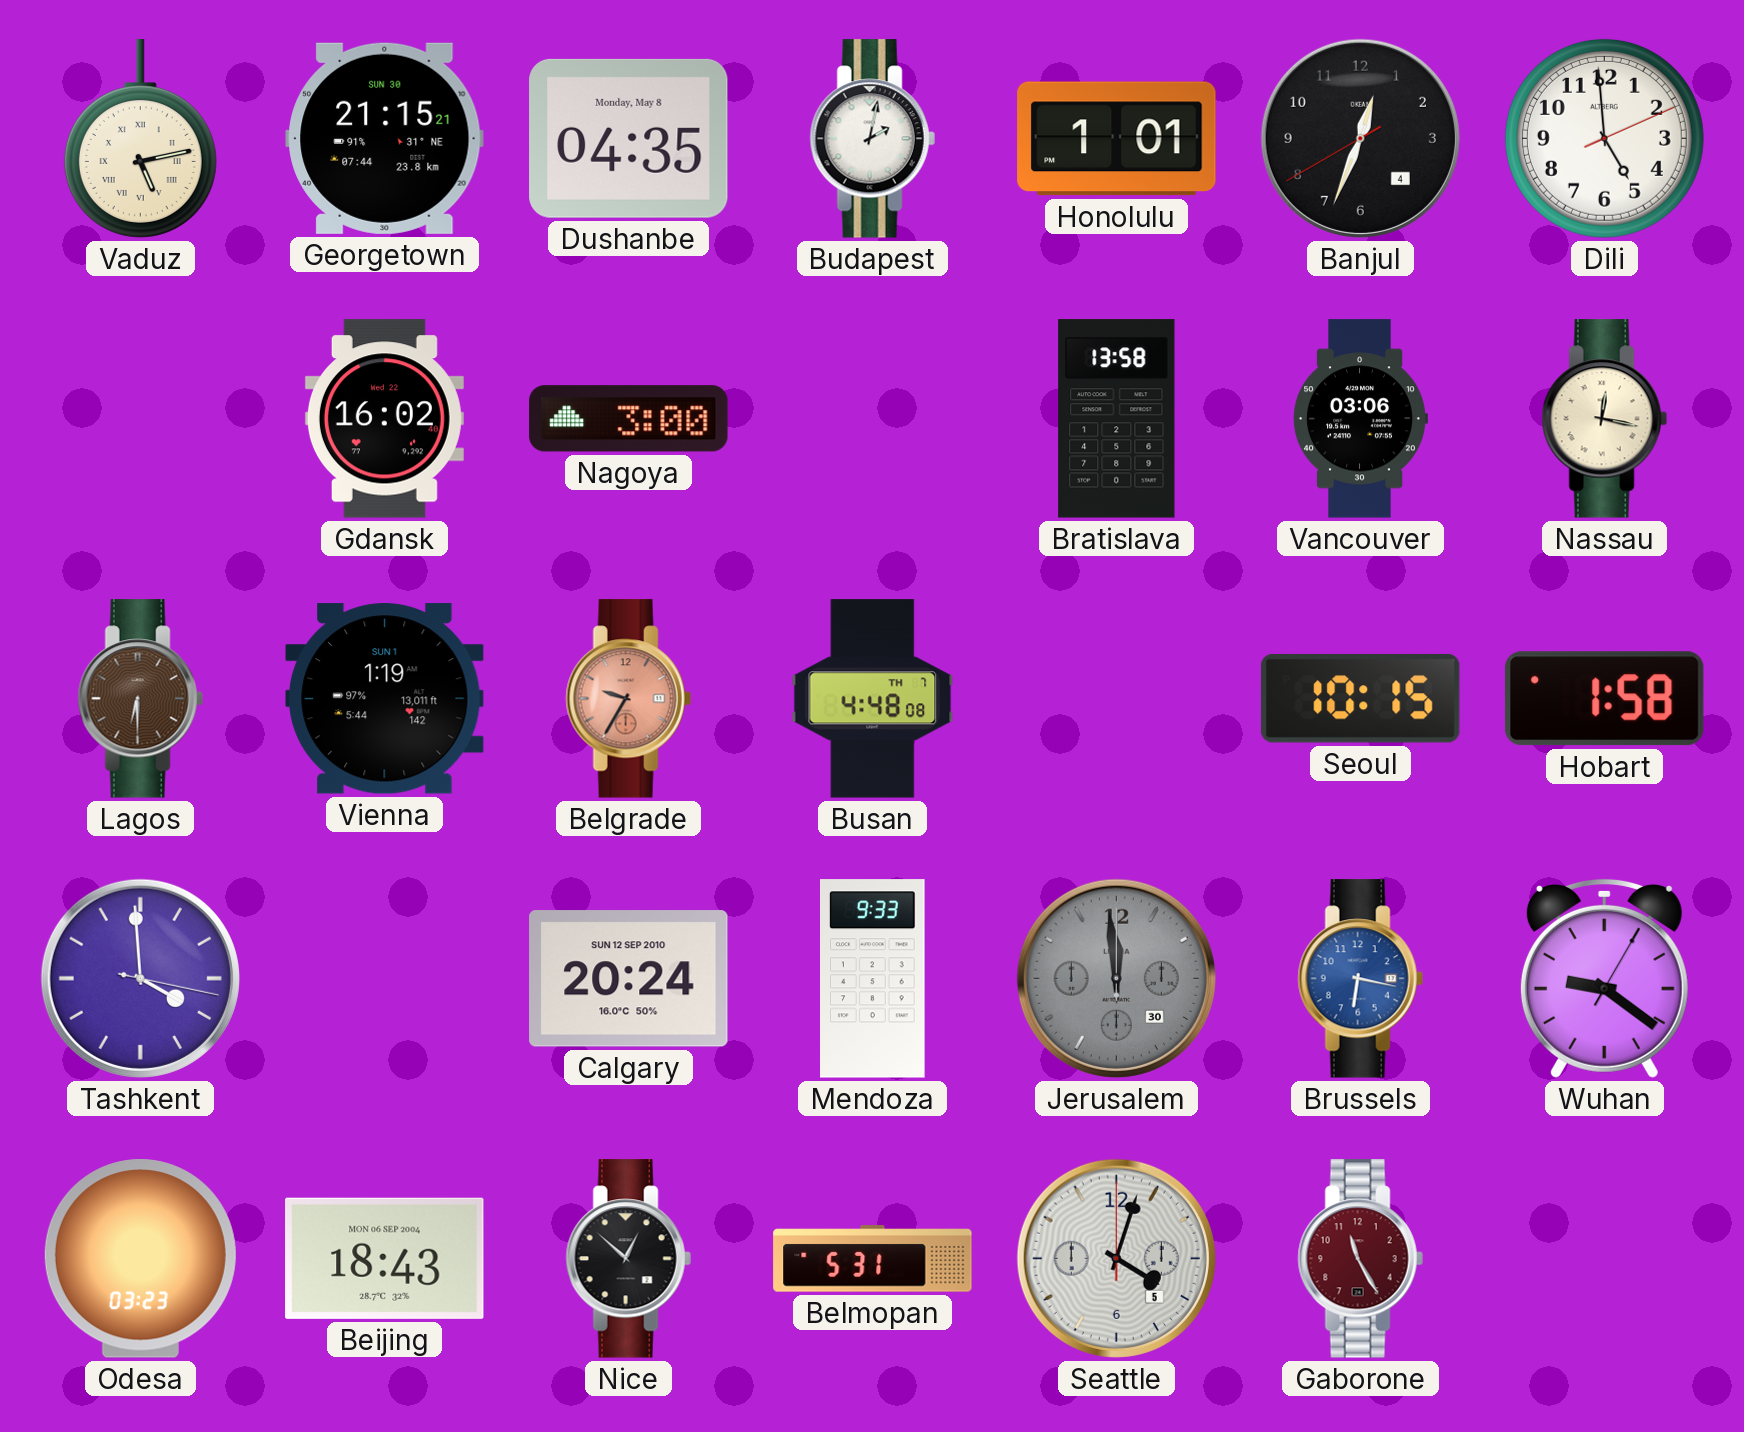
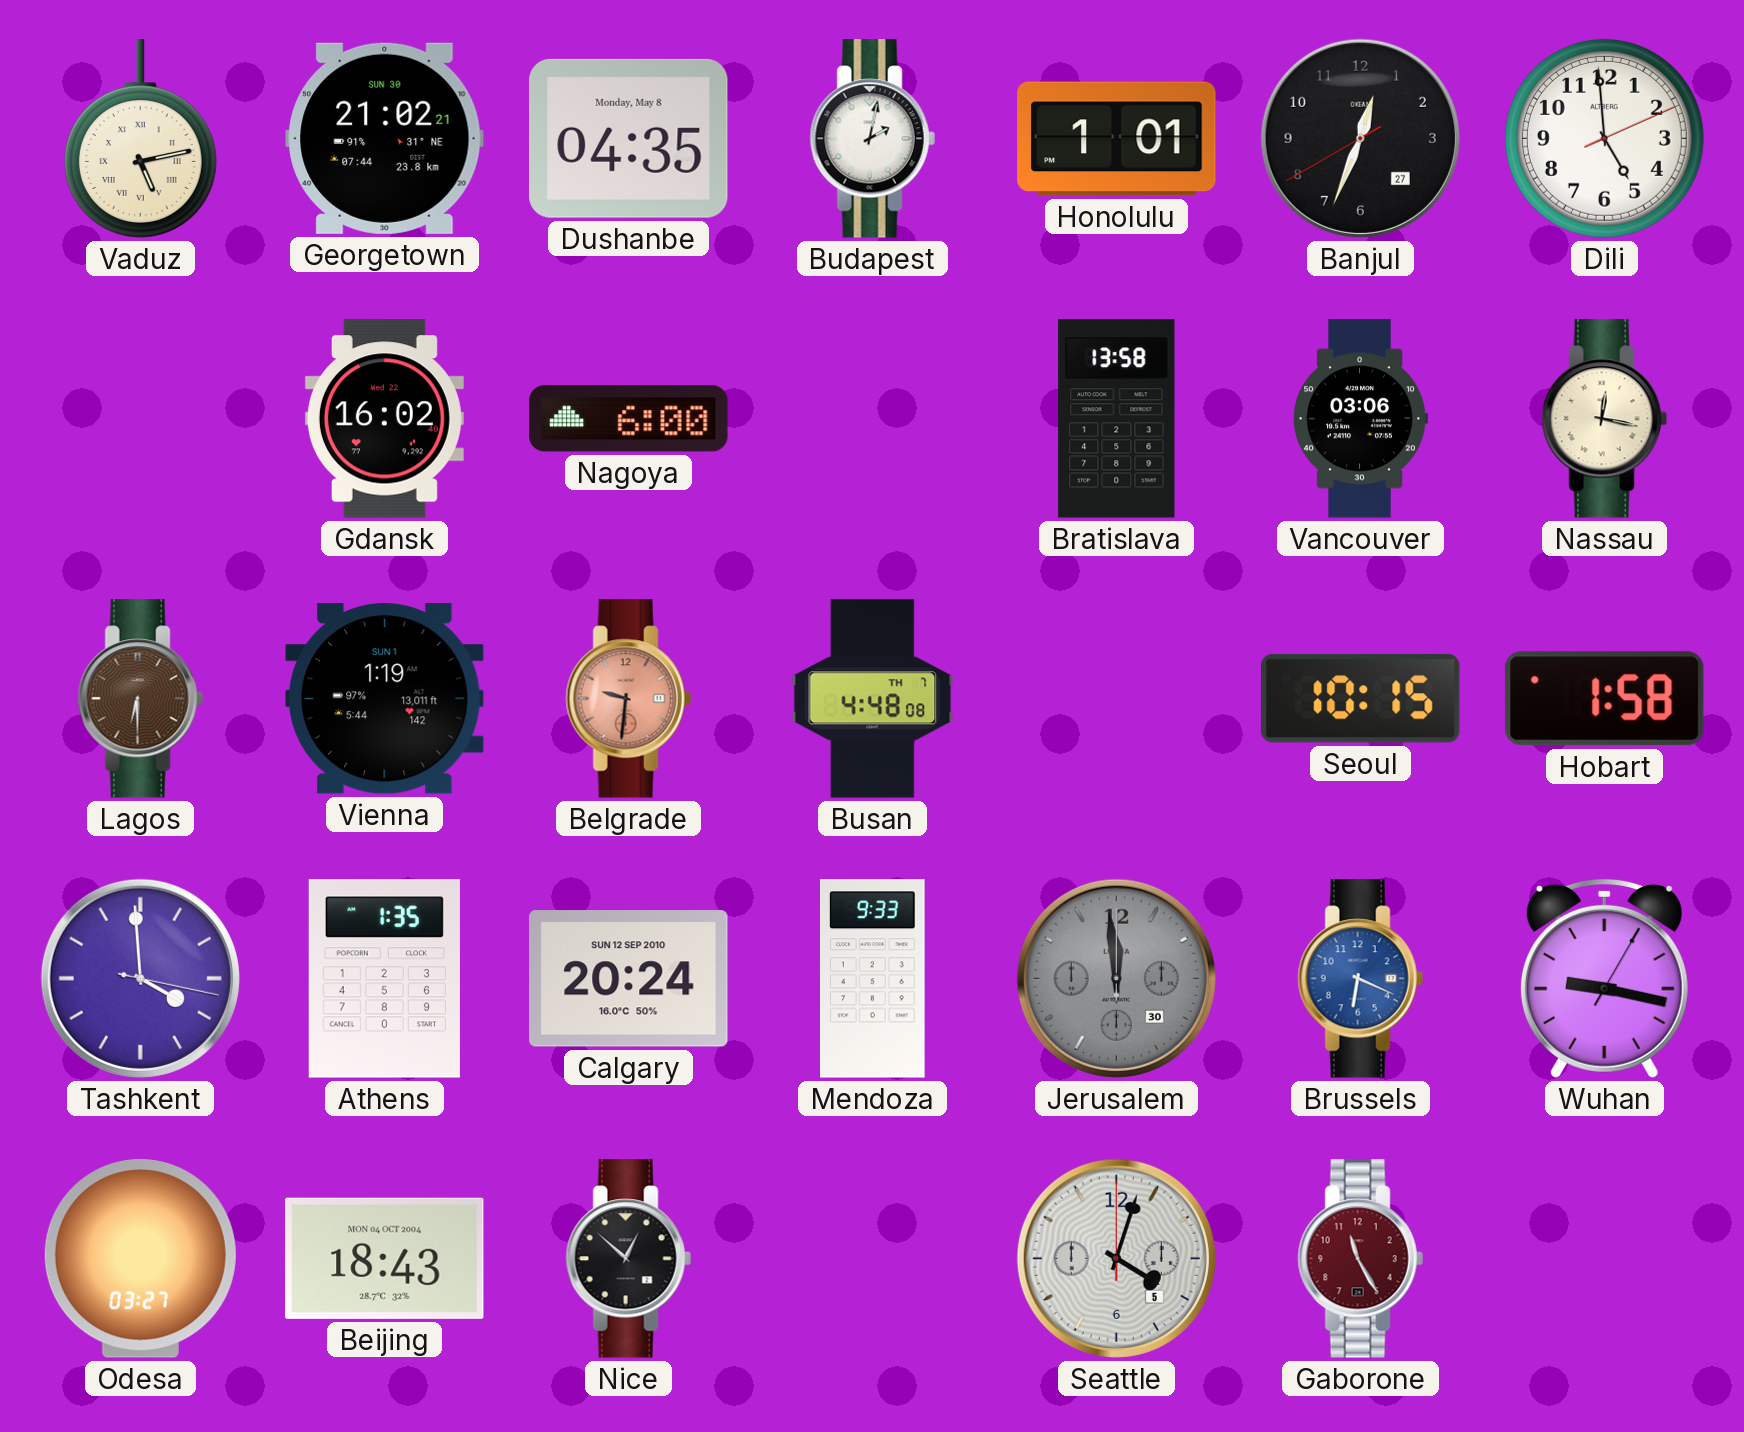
Georgetown: 21:15 -> 21:02
Banjul date: 4 -> 27
Nagoya: 3:00 -> 6:00
Belgrade: 9:35 -> 9:31
Athens: none -> 1:35
Brussels: 6:17 -> 6:19
Wuhan: 9:21 -> 9:17
Odesa: 03:23 -> 03:27
Beijing date: MON 06 SEP 2004 -> MON 04 OCT 2004
Belmopan: 5:31 -> none
